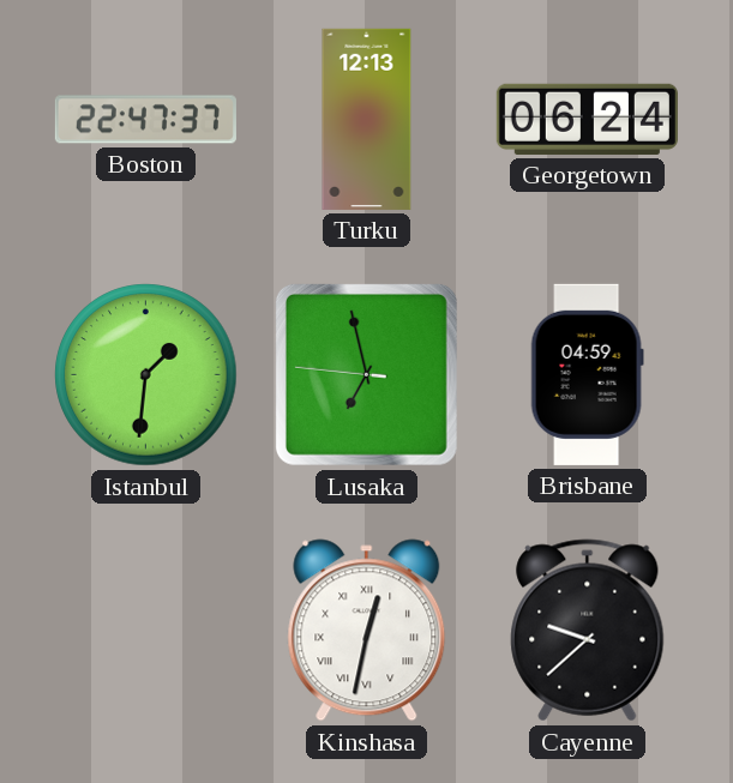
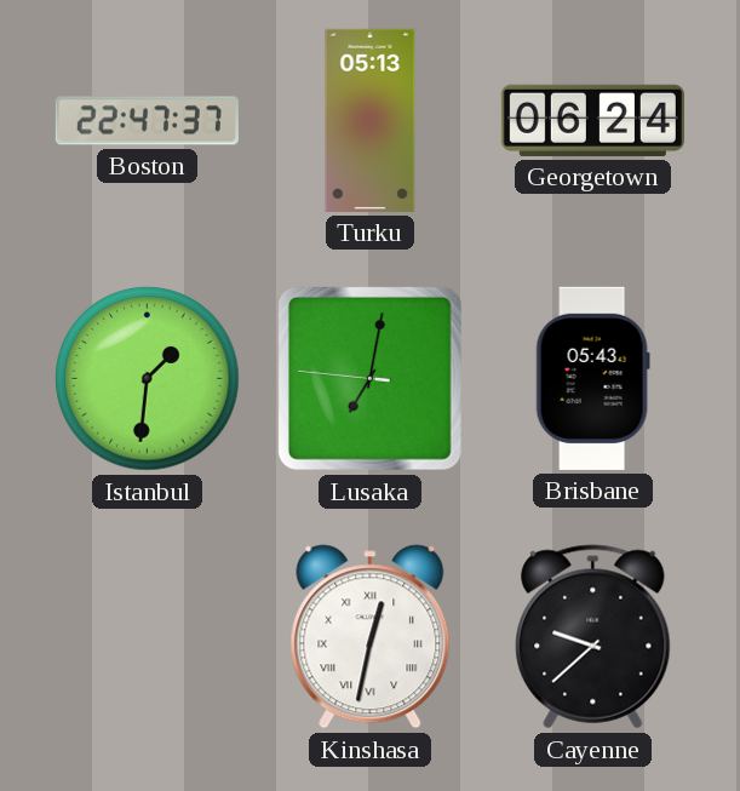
Turku: 12:13 -> 05:13
Lusaka: 6:57 -> 7:01
Brisbane: 04:59 -> 05:43
